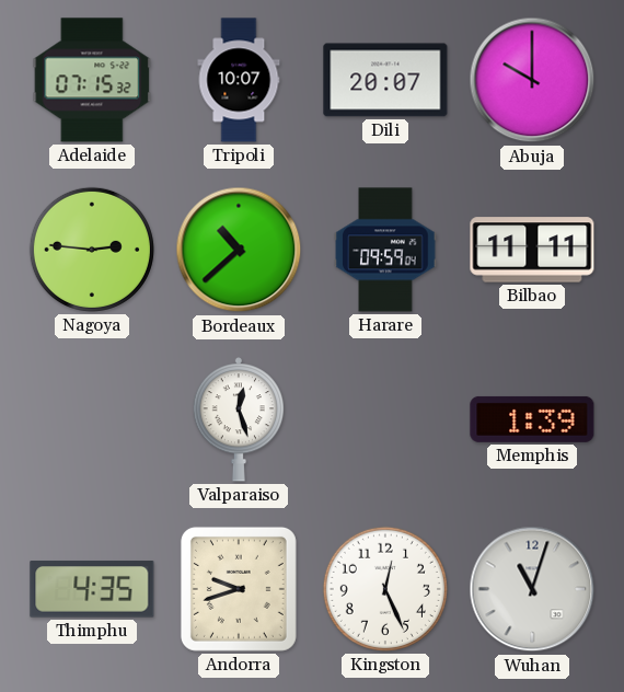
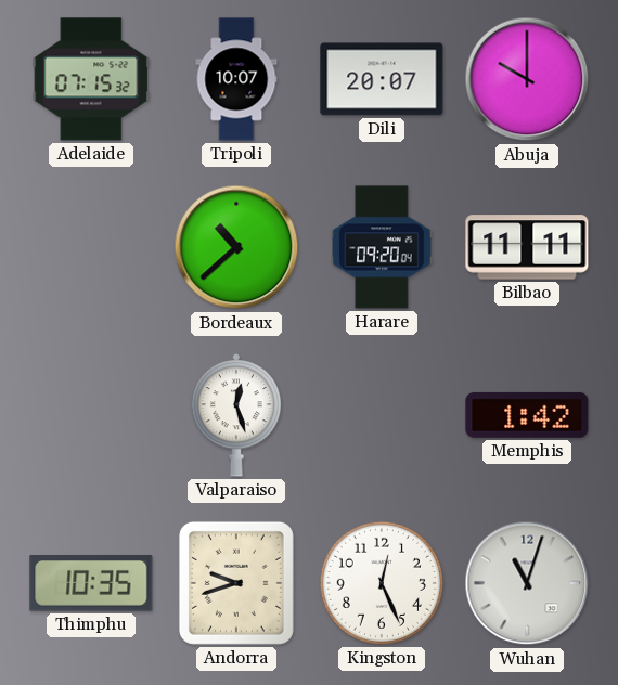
Nagoya: 2:46 -> none
Harare: 09:59 -> 09:20
Memphis: 1:39 -> 1:42
Thimphu: 4:35 -> 10:35
